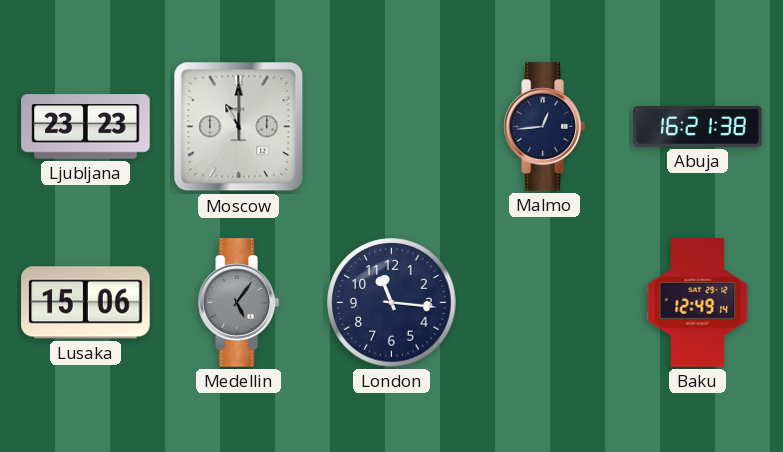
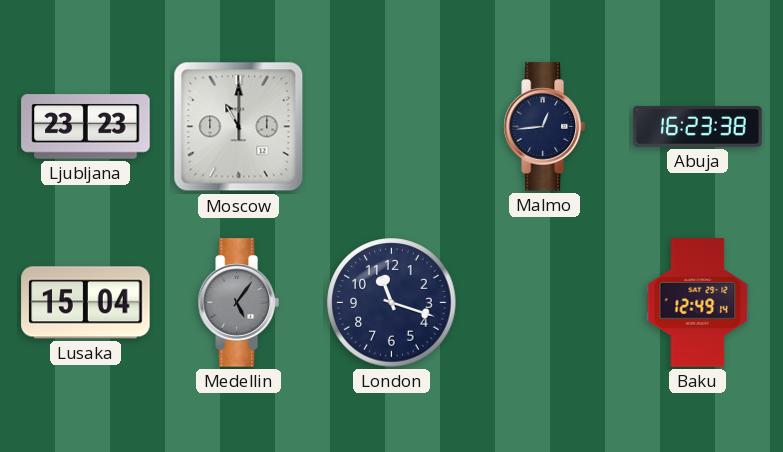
Abuja: 16:21 -> 16:23
Lusaka: 15:06 -> 15:04
London: 11:16 -> 11:18
